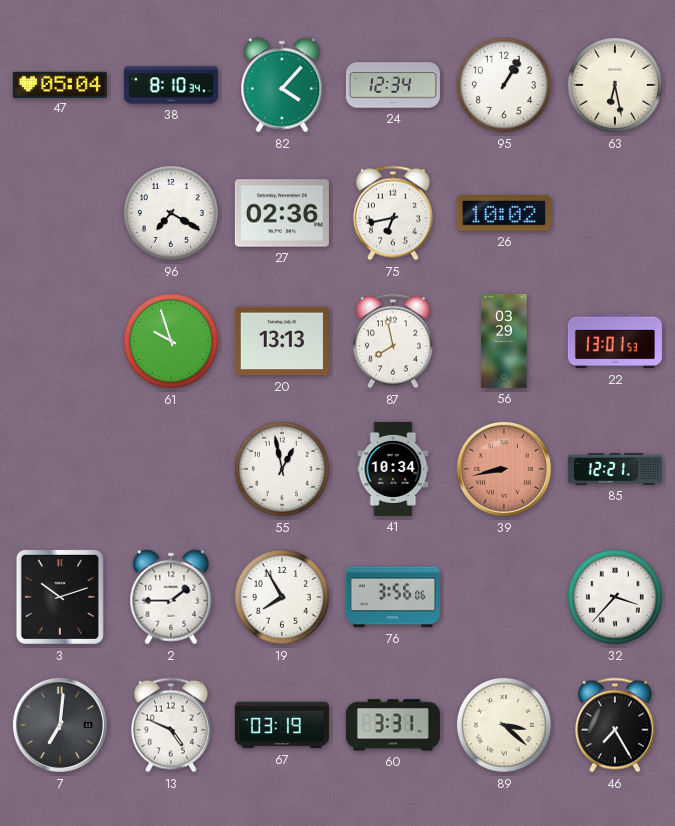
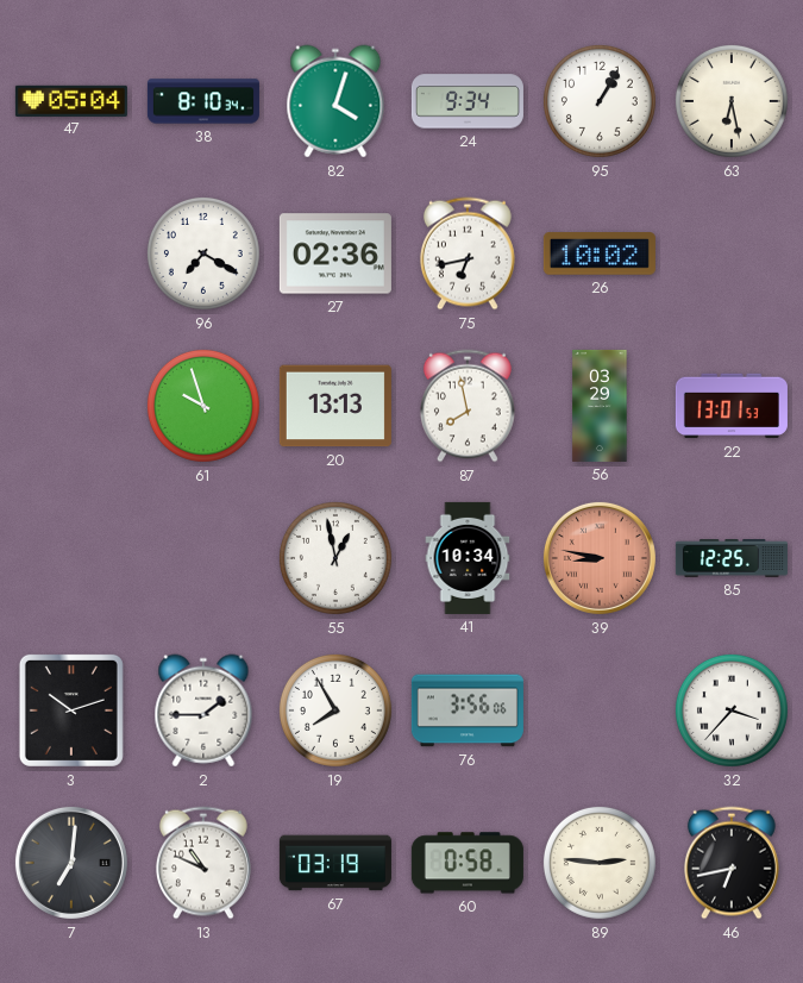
82: 4:07 -> 4:03
24: 12:34 -> 9:34
39: 8:43 -> 8:47
85: 12:21 -> 12:25
13: 4:49 -> 10:49
60: 3:31 -> 0:58
89: 3:22 -> 2:46
46: 7:25 -> 6:43
